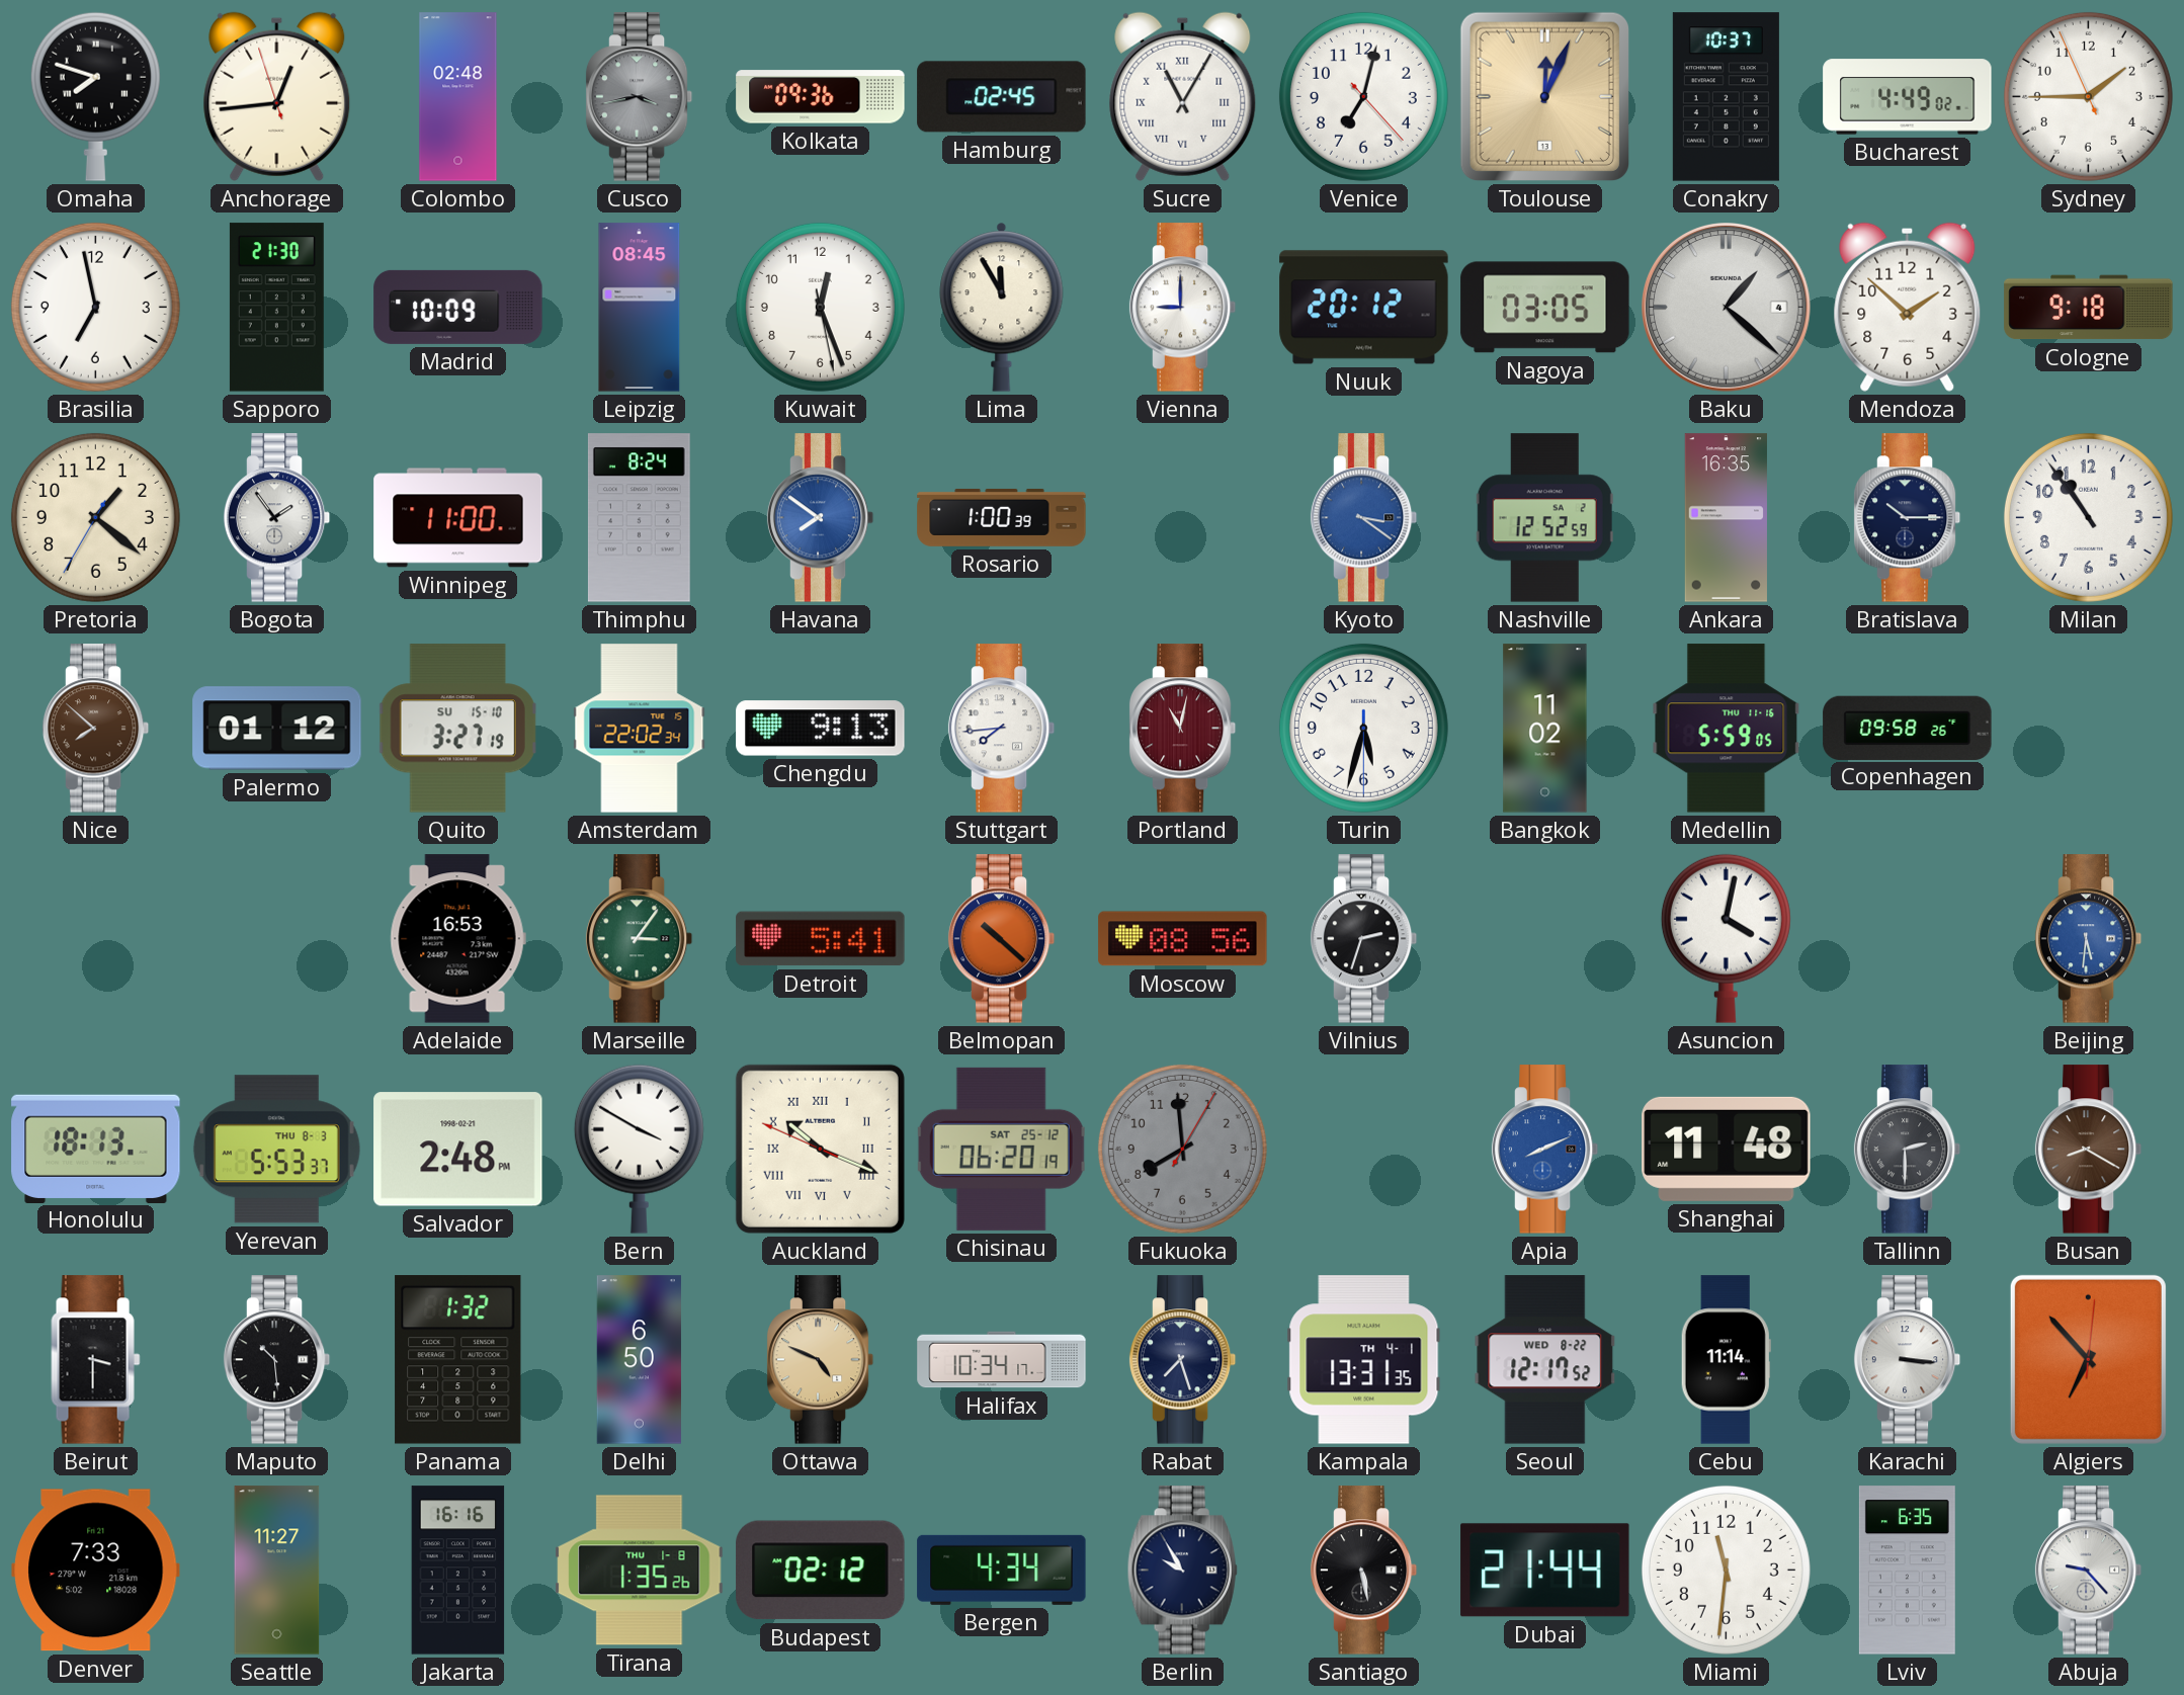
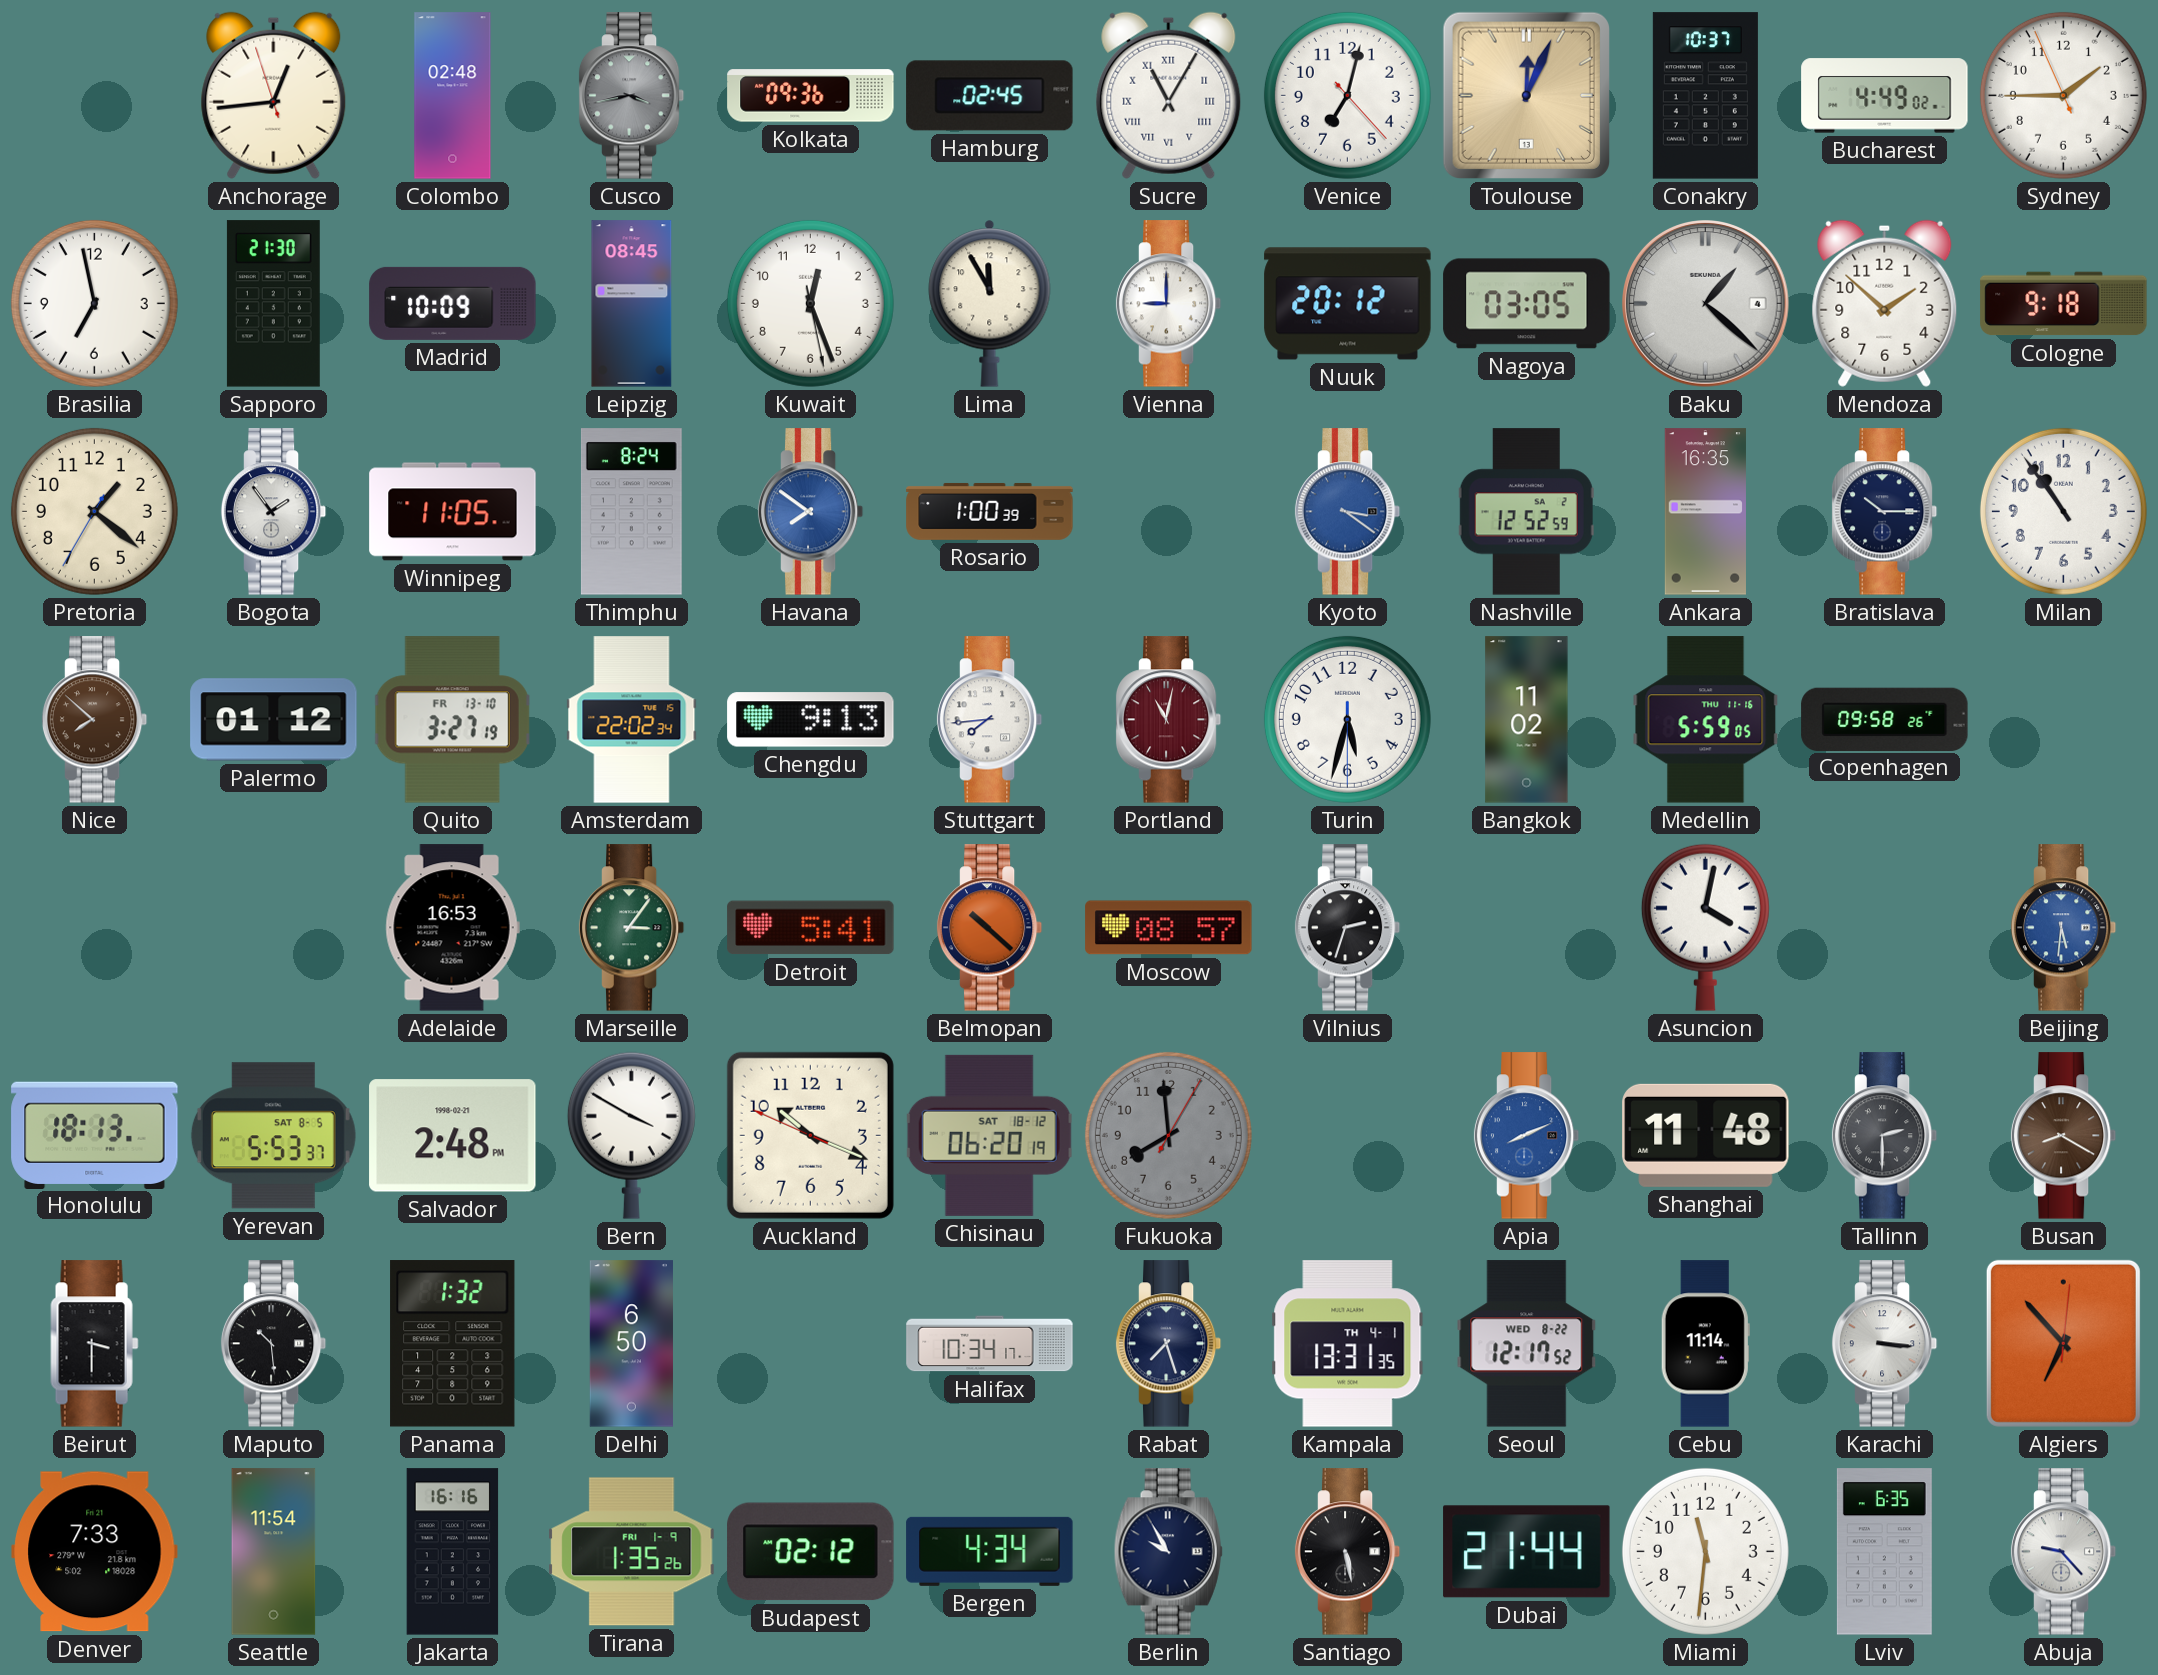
Omaha: 7:48 -> none
Winnipeg: 11:00 -> 11:05
Quito date: SU 15-10 -> FR 13-10
Moscow: 08:56 -> 08:57
Yerevan date: THU 8-3 -> SAT 8-5
Auckland numerals: Roman -> Arabic
Chisinau date: SAT 25-12 -> SAT 18-12
Ottawa: 4:49 -> none
Seattle: 11:27 -> 11:54
Tirana date: THU 1-8 -> FRI 1-9
